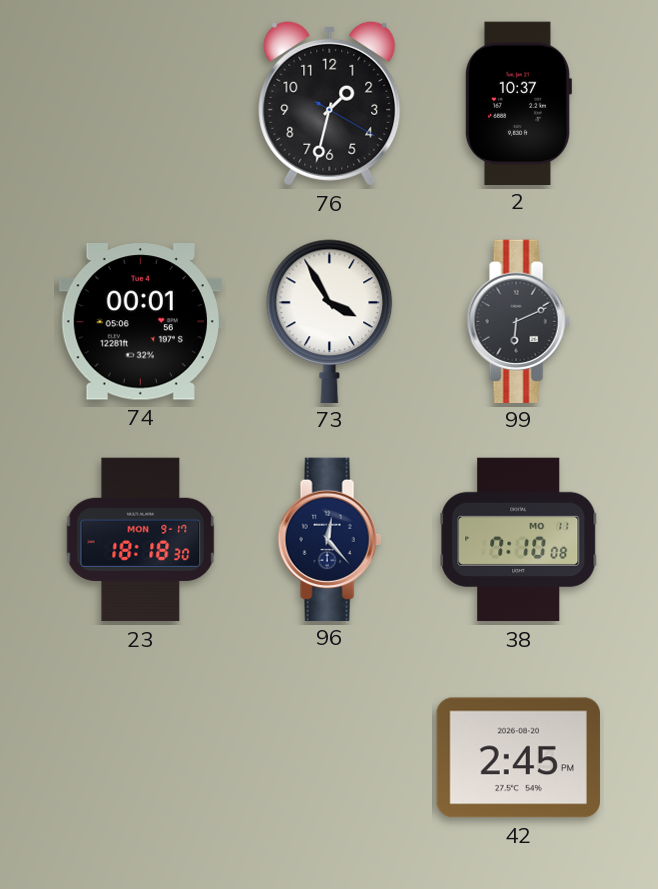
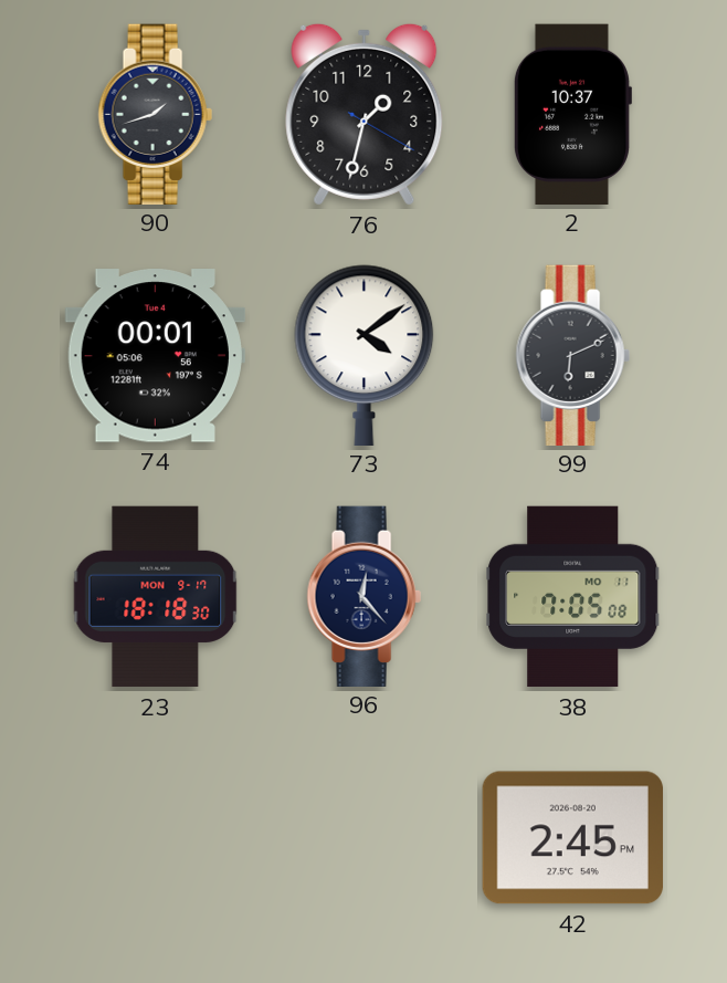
90: none -> 1:42
73: 3:55 -> 4:09
38: 7:10 -> 7:05
